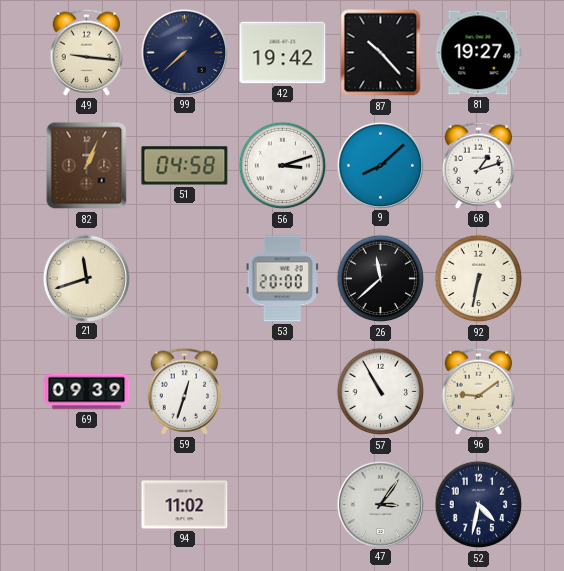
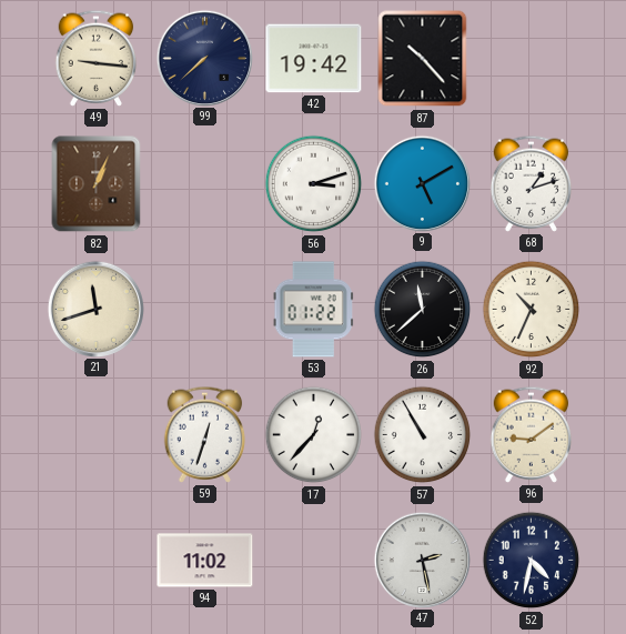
81: 19:27 -> none
51: 04:58 -> none
9: 8:08 -> 5:10
53: 20:00 -> 01:22
92: 6:32 -> 10:34
69: 09:39 -> none
17: none -> 12:37
47: 3:06 -> 2:28
